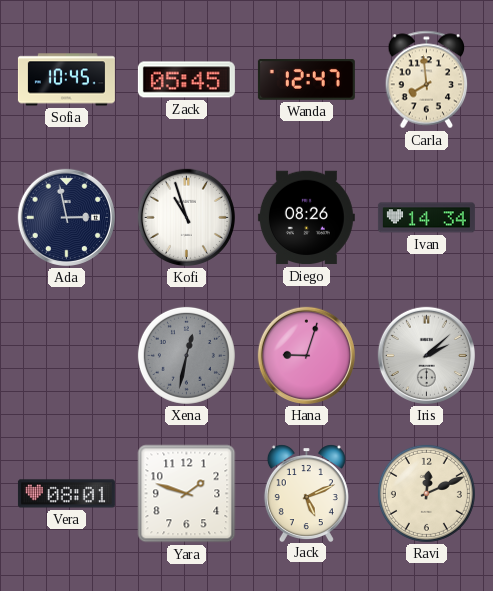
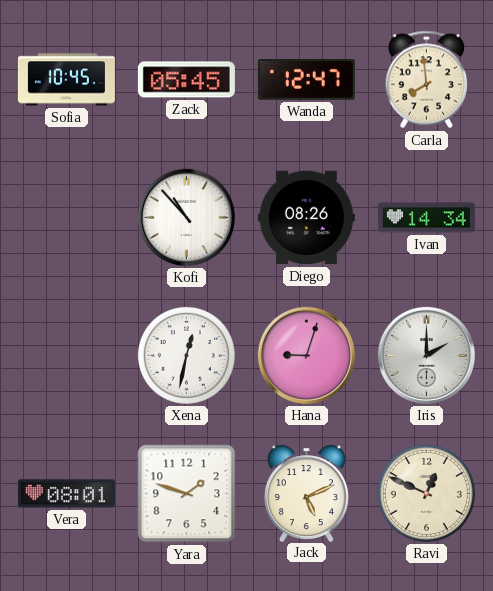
Ada: 2:58 -> none
Kofi: 10:57 -> 10:53
Xena dial: grey -> white
Iris: 2:08 -> 2:00
Ravi: 12:11 -> 12:49
